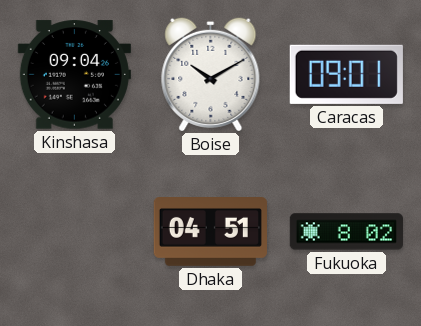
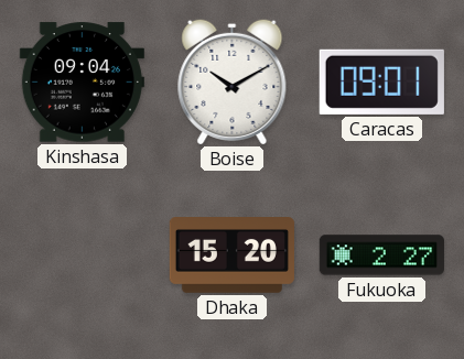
Dhaka: 04:51 -> 15:20
Fukuoka: 8:02 -> 2:27
